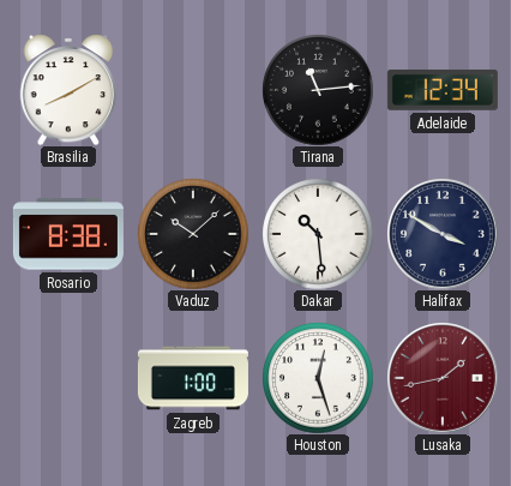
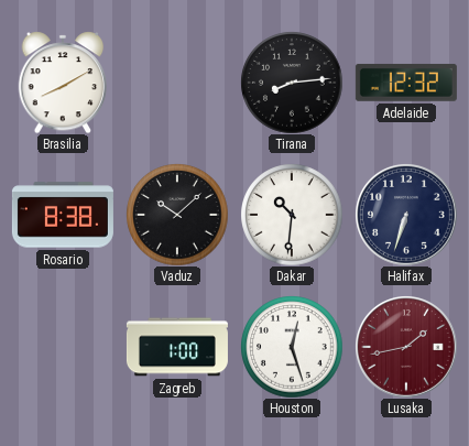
Tirana: 11:14 -> 8:14
Adelaide: 12:34 -> 12:32
Dakar: 10:29 -> 10:31
Halifax: 3:50 -> 6:33
